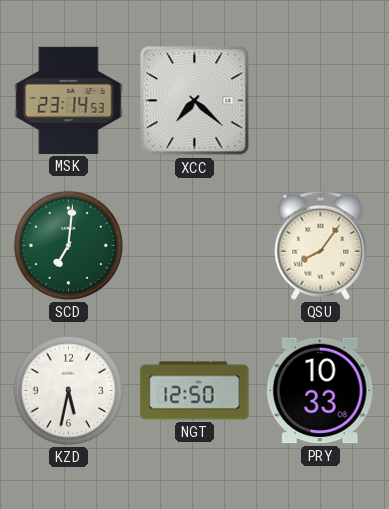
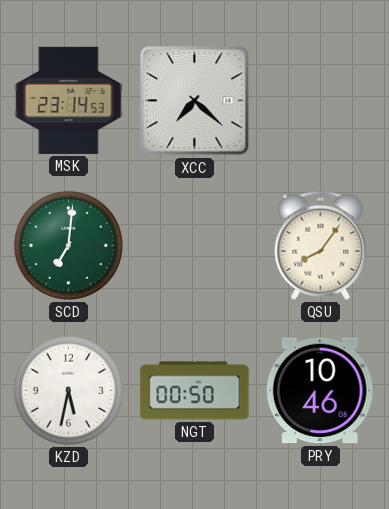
NGT: 12:50 -> 00:50
PRY: 10:33 -> 10:46
